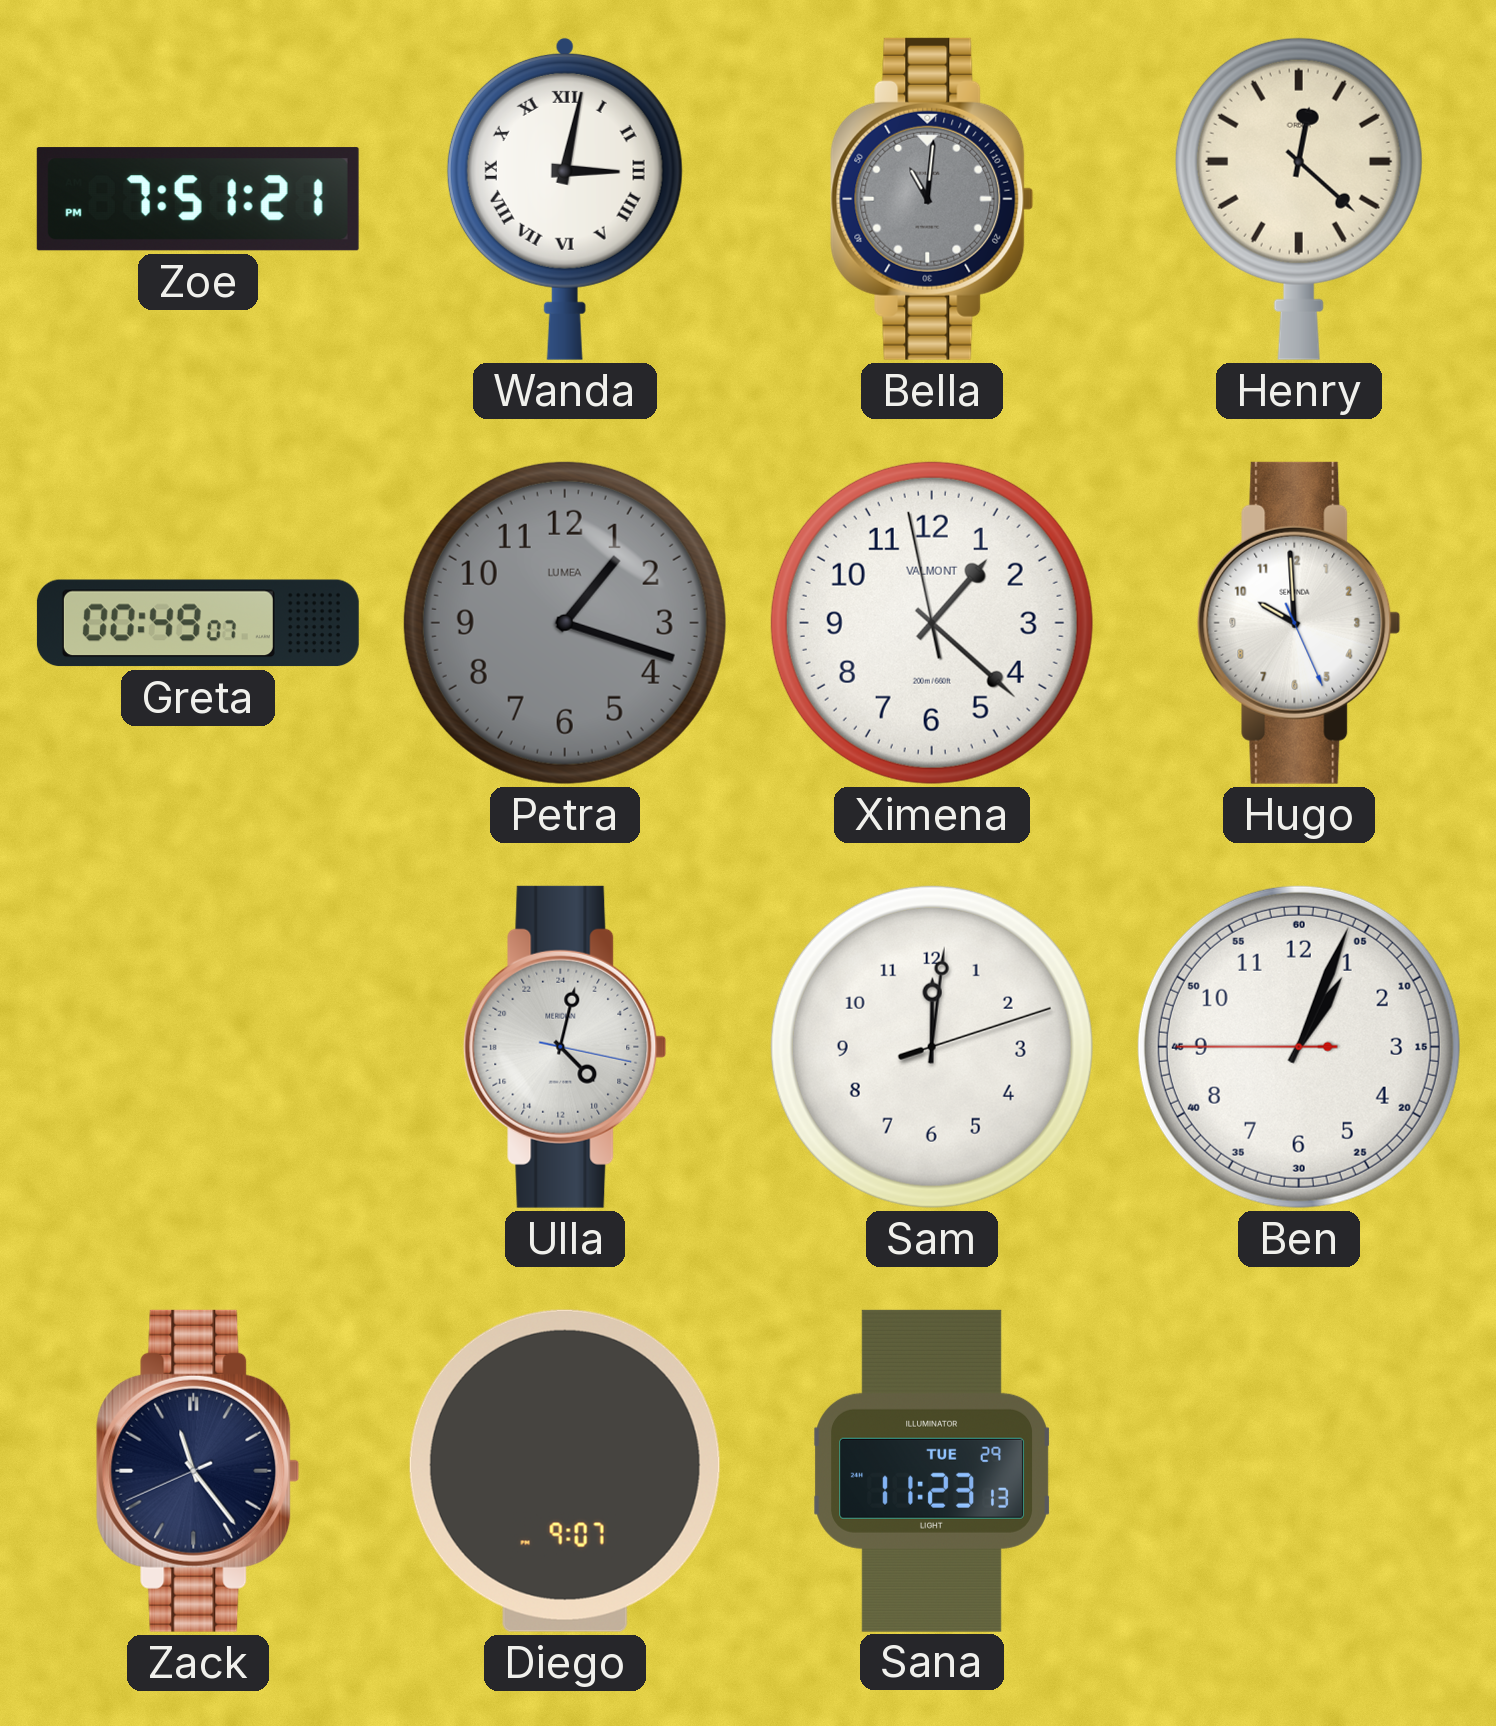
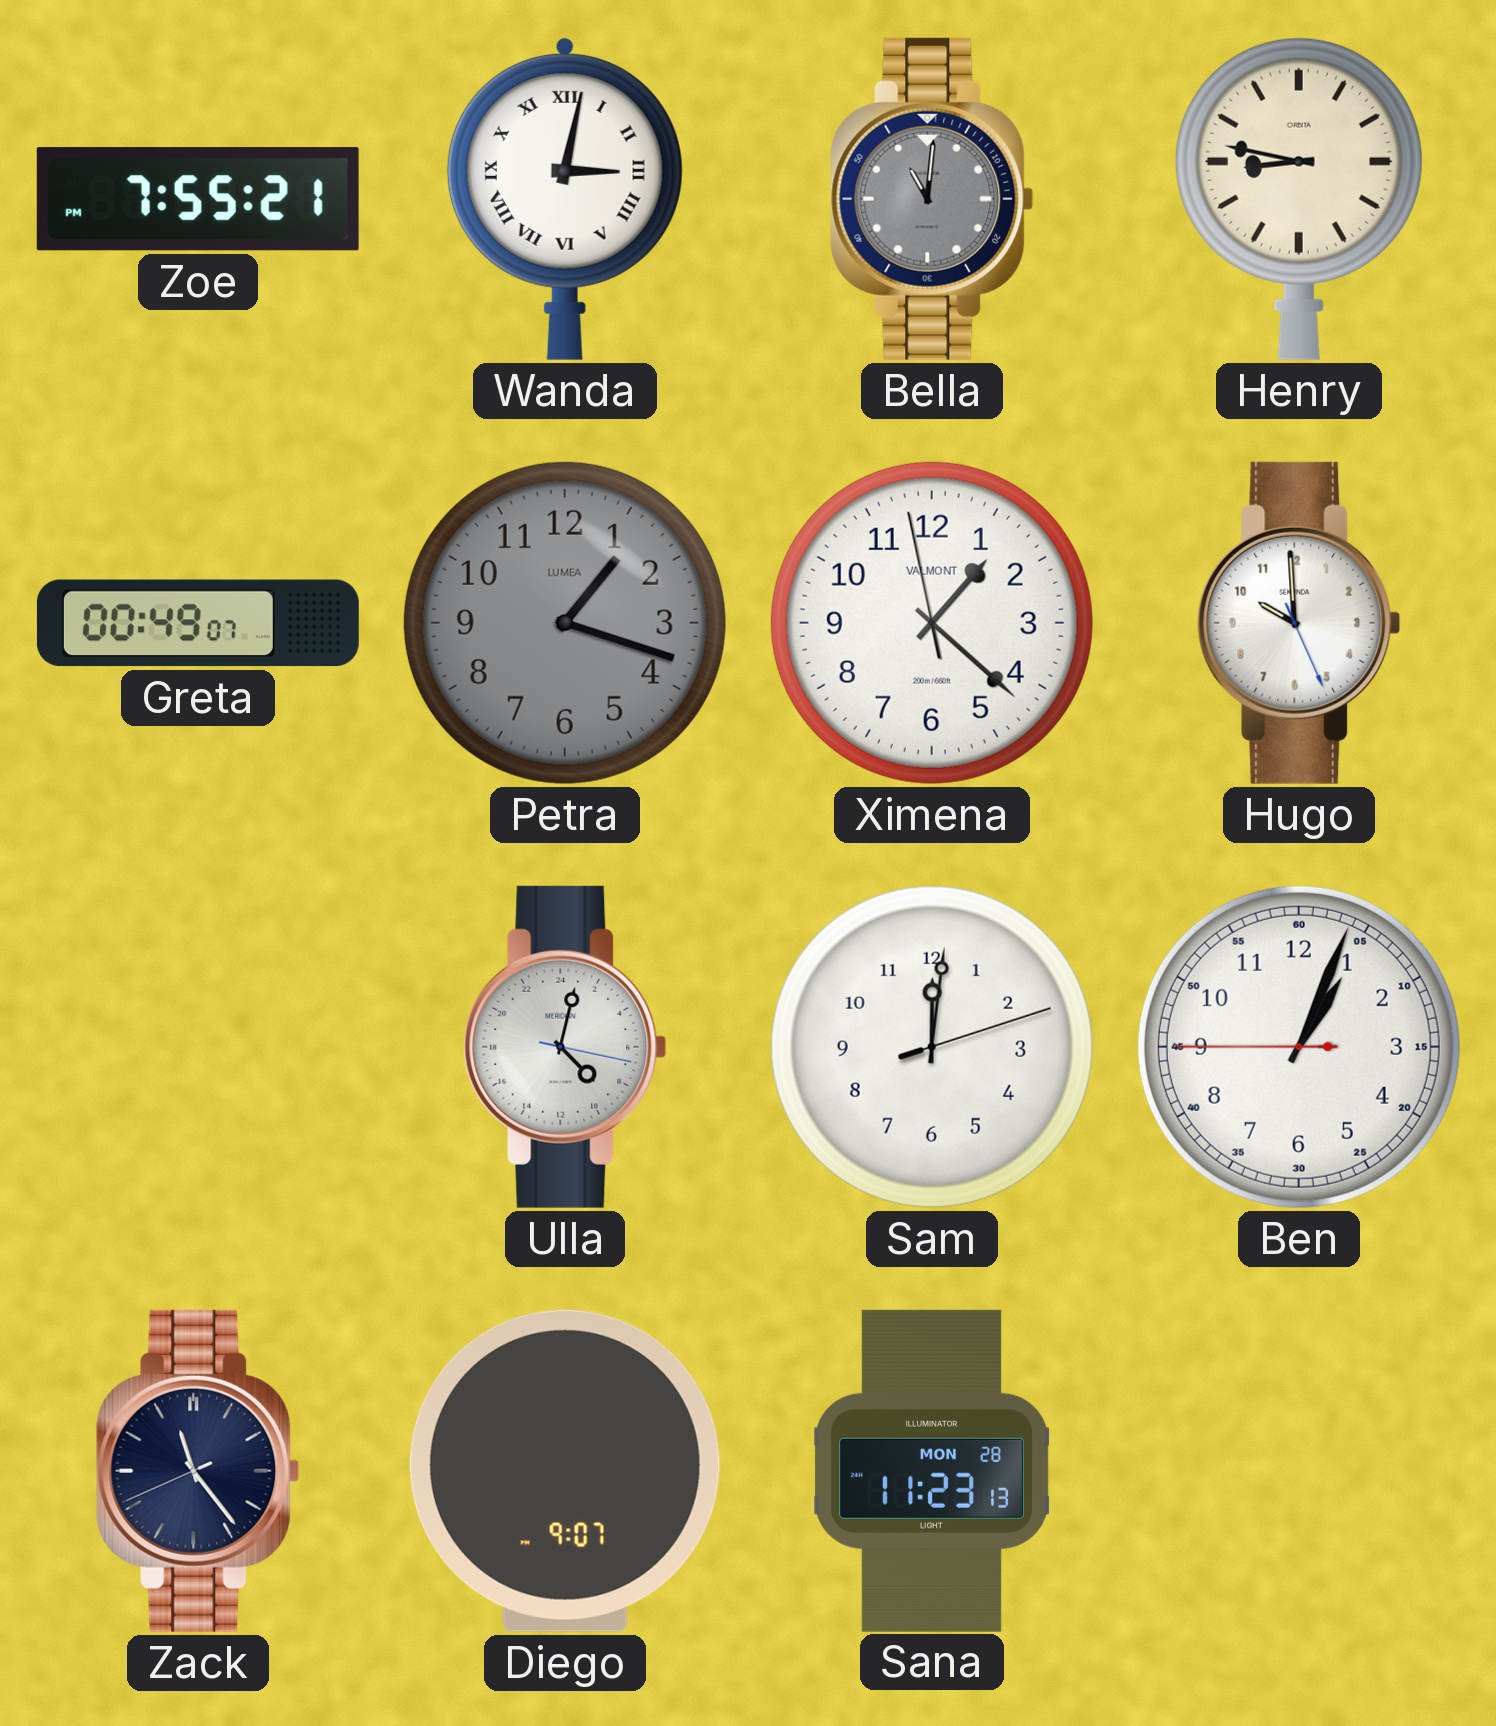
Zoe: 7:51 -> 7:55
Henry: 12:22 -> 8:47
Sana date: TUE 29 -> MON 28
